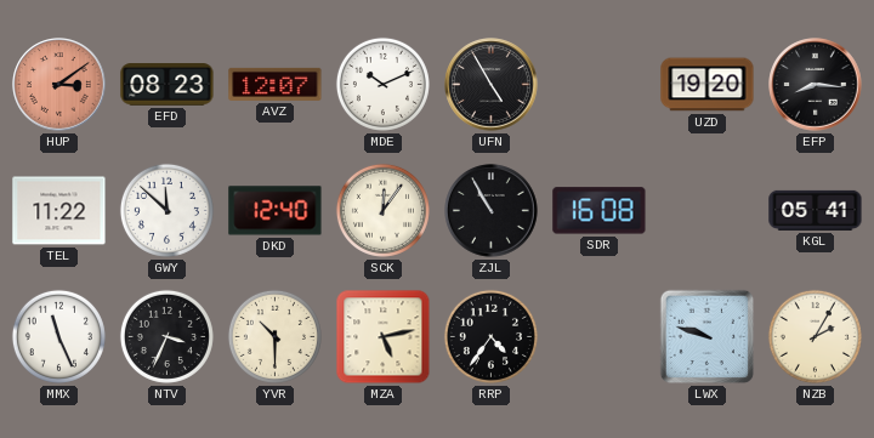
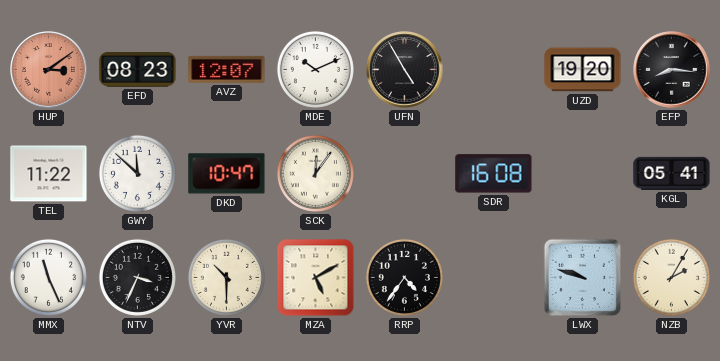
DKD: 12:40 -> 10:47
ZJL: 10:55 -> none
MZA: 5:13 -> 5:10
